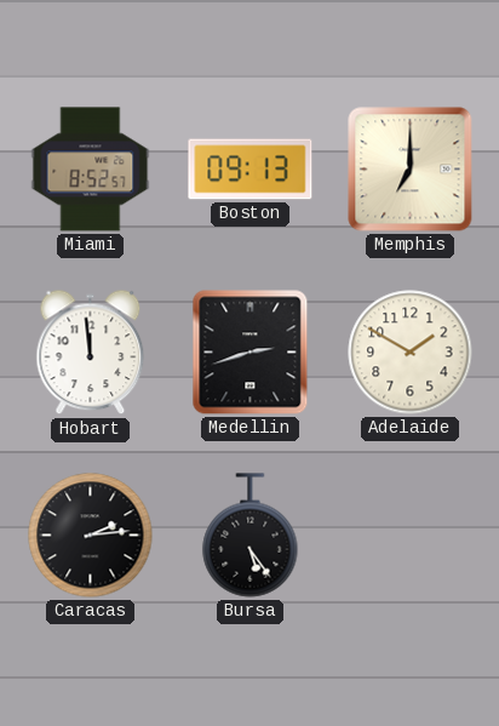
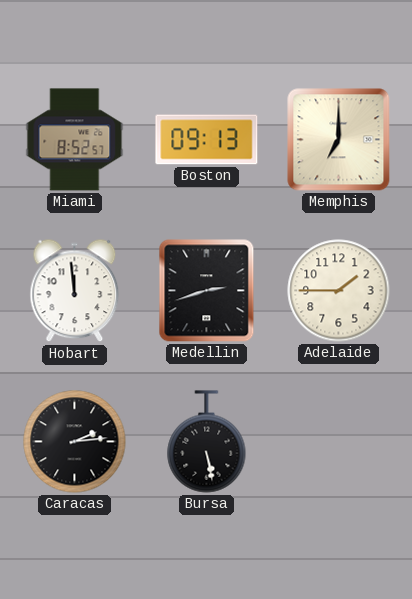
Adelaide: 1:50 -> 1:45
Bursa: 5:24 -> 5:28
